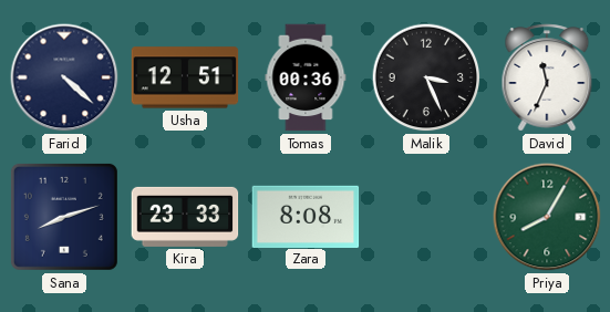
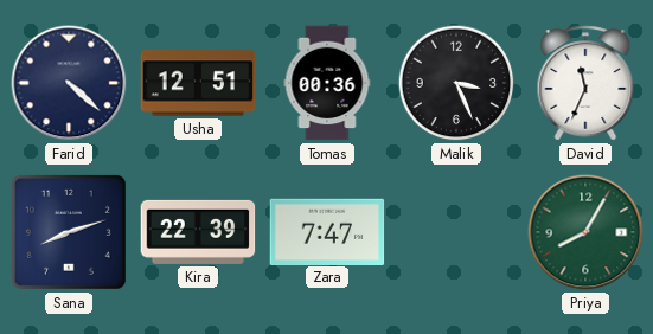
Kira: 23:33 -> 22:39
Zara: 8:08 -> 7:47
